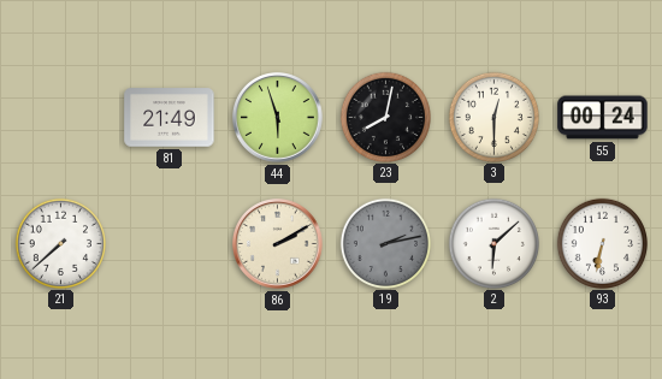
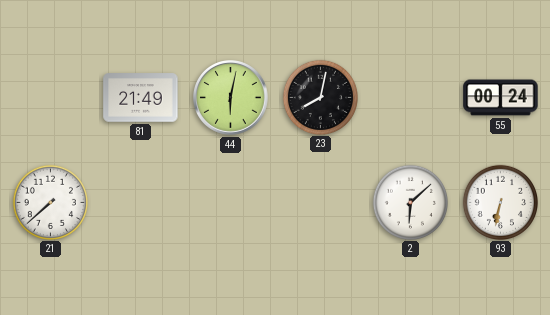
44: 5:57 -> 6:02
3: 12:30 -> none
86: 2:10 -> none
19: 2:13 -> none
